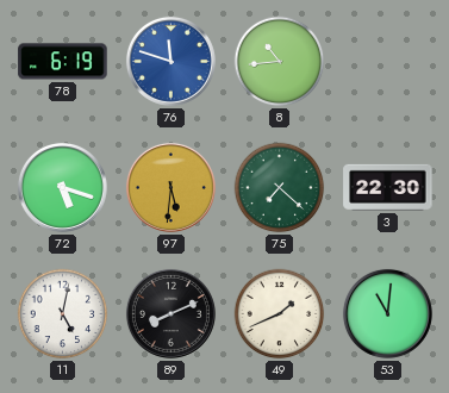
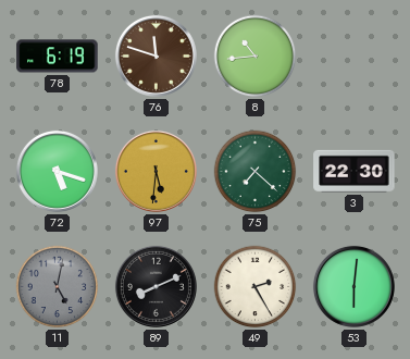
76 dial: blue -> brown
11 dial: white -> grey
49: 1:41 -> 2:25
53: 11:01 -> 6:01
